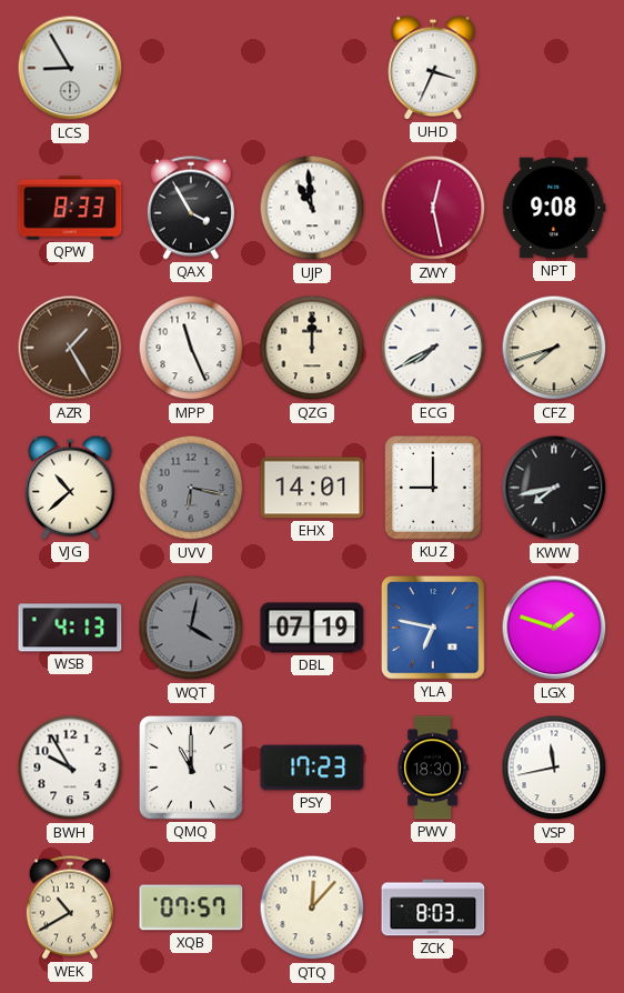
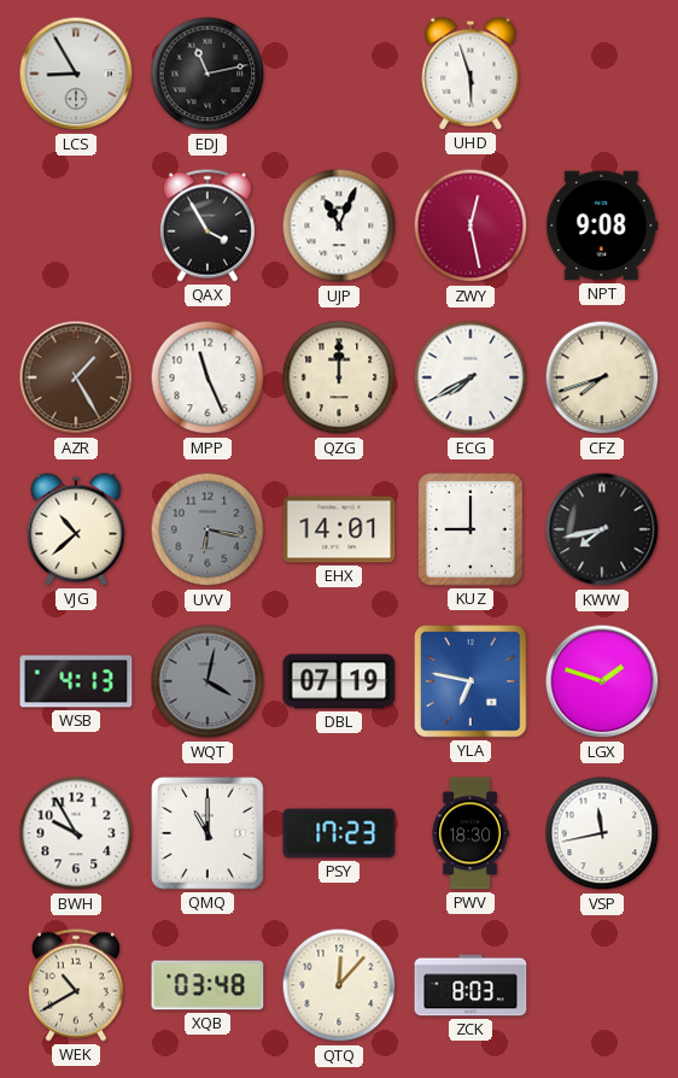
EDJ: none -> 11:13
UHD: 3:34 -> 5:57
QPW: 8:33 -> none
UJP: 10:59 -> 11:04
XQB: 07:57 -> 03:48
